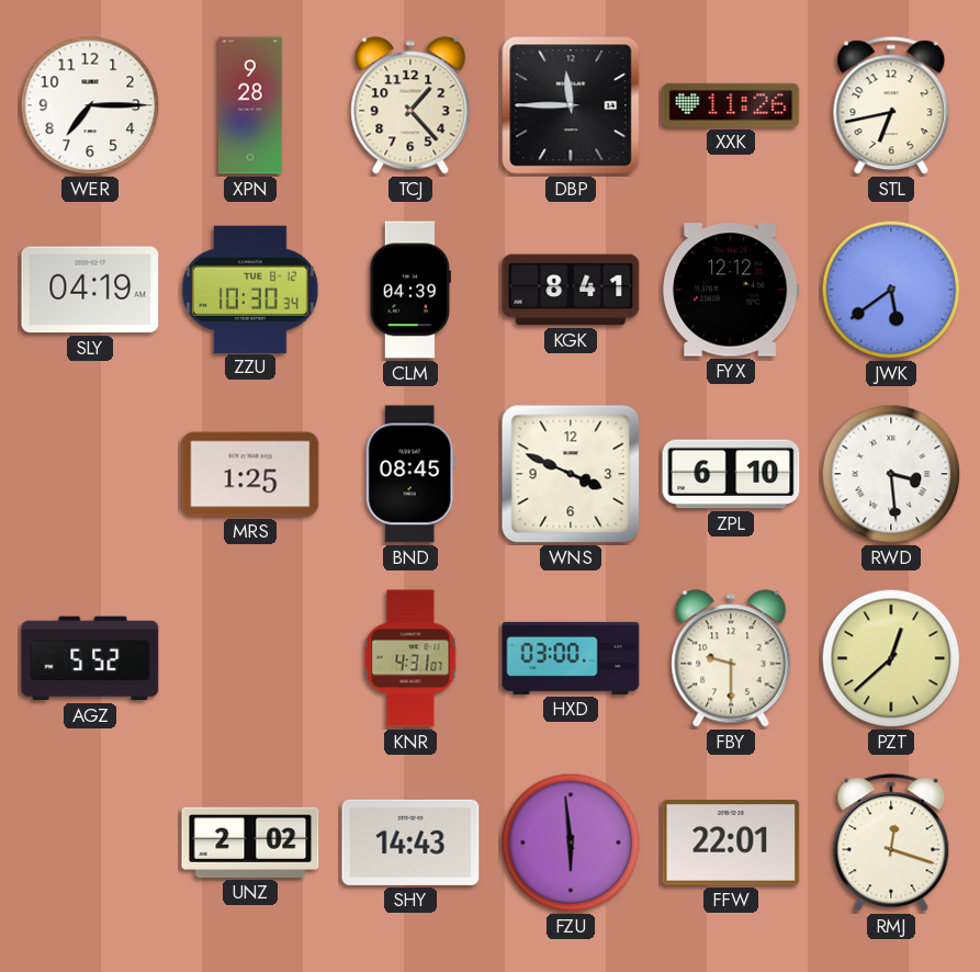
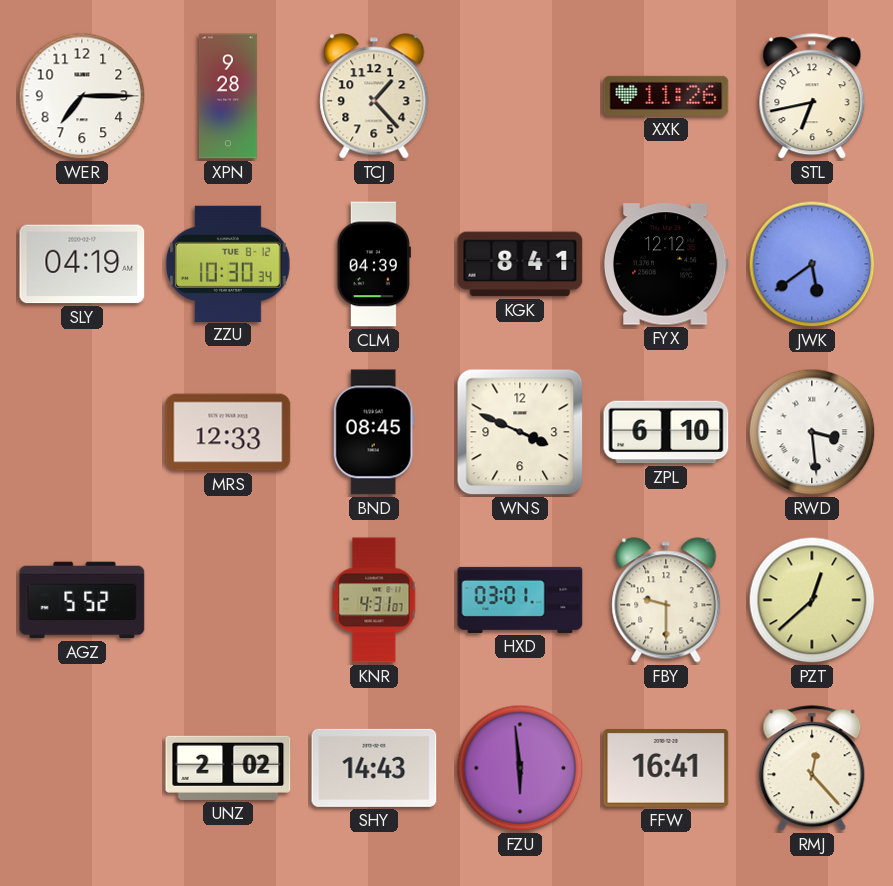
DBP: 11:45 -> none
MRS: 1:25 -> 12:33
HXD: 03:00 -> 03:01
FFW: 22:01 -> 16:41
RMJ: 12:18 -> 12:23
